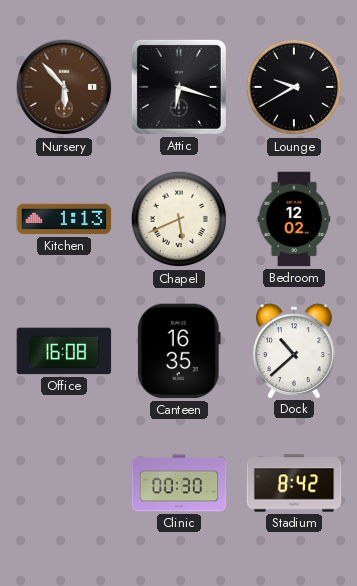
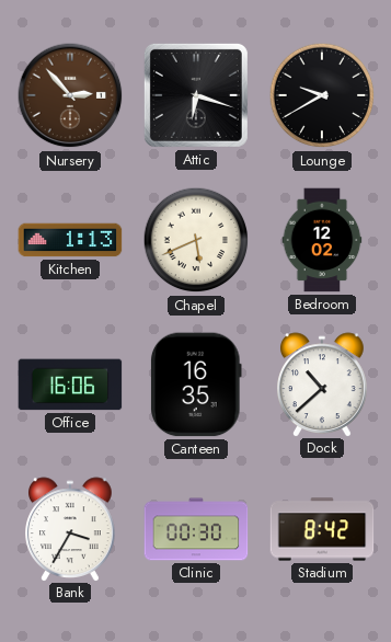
Nursery: 5:53 -> 2:53
Office: 16:08 -> 16:06
Bank: none -> 3:35
